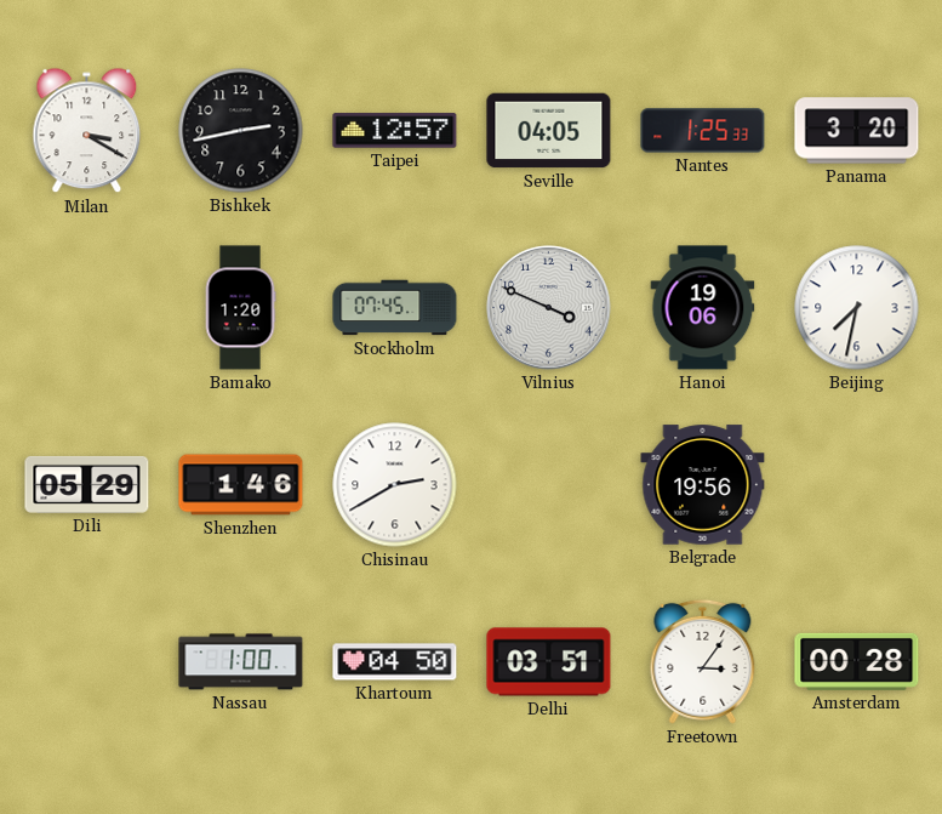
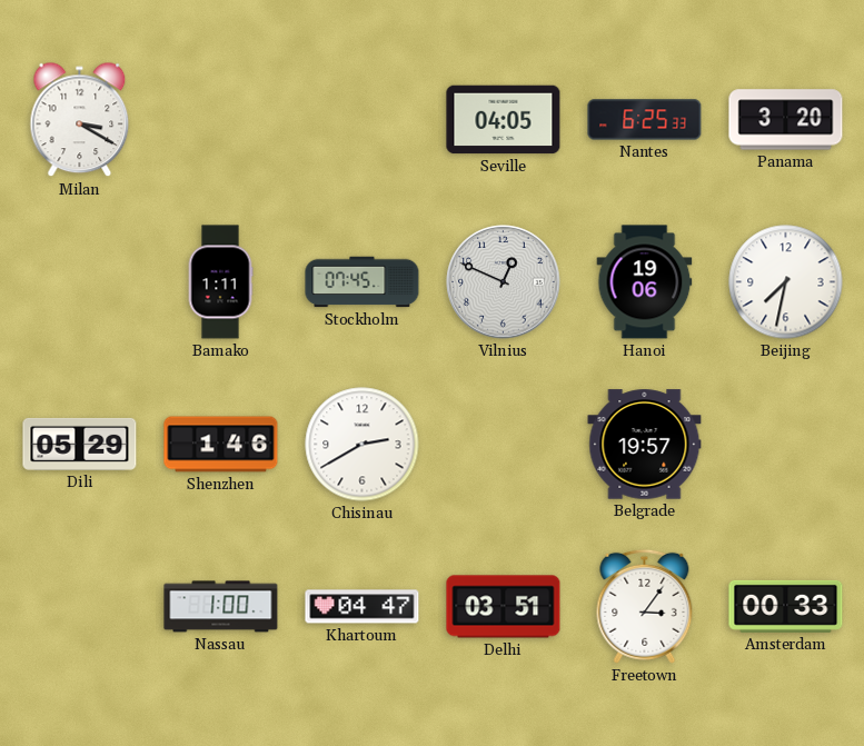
Bishkek: 2:43 -> none
Taipei: 12:57 -> none
Nantes: 1:25 -> 6:25
Bamako: 1:20 -> 1:11
Vilnius: 3:49 -> 12:49
Belgrade: 19:56 -> 19:57
Khartoum: 04:50 -> 04:47
Amsterdam: 00:28 -> 00:33
